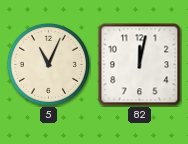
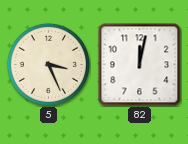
5: 11:04 -> 3:26
